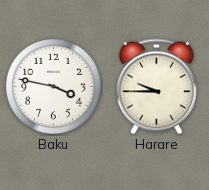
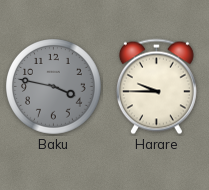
Baku dial: white -> grey
